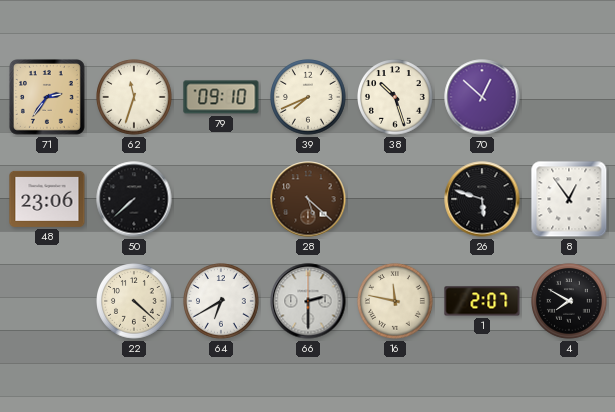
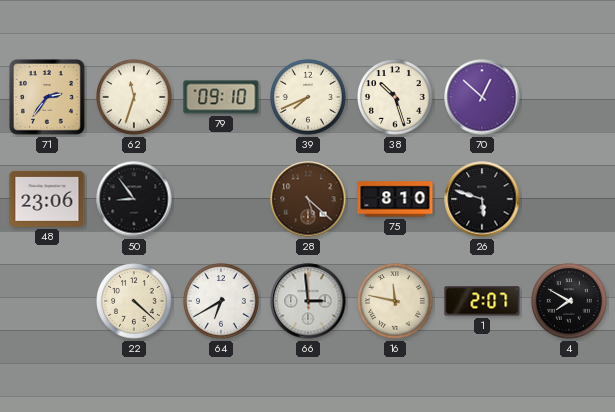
50: 7:38 -> 8:54
75: none -> 8:10
8: 12:54 -> none
66: 2:30 -> 2:59
